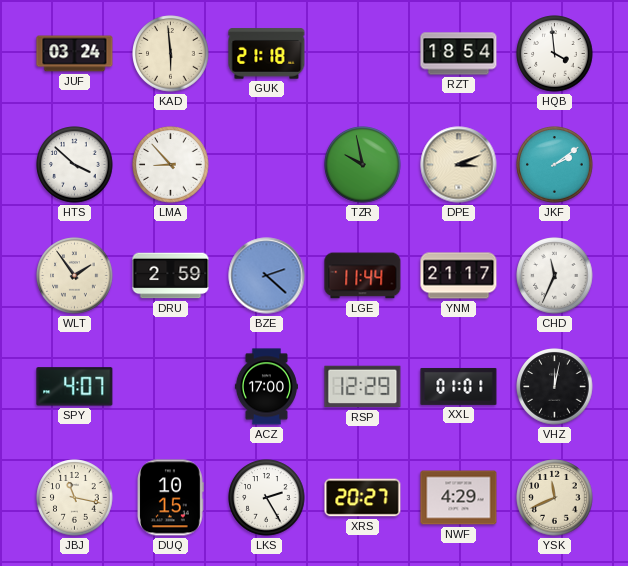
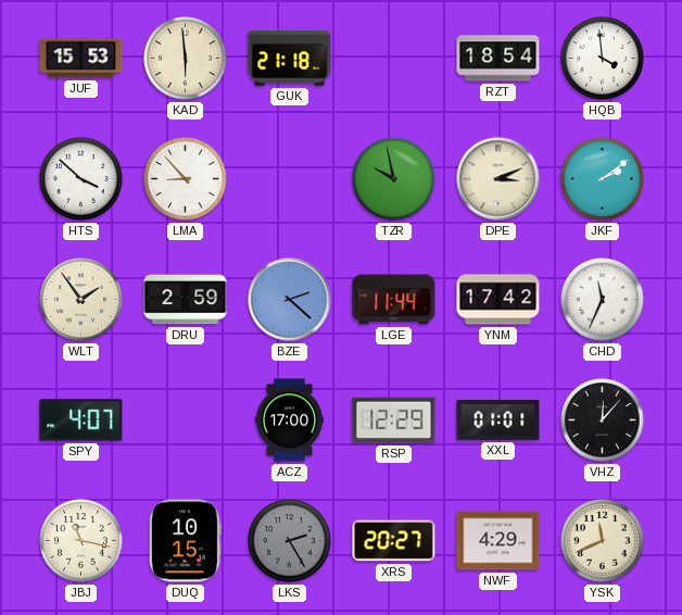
JUF: 03:24 -> 15:53
YNM: 21:17 -> 17:42
VHZ: 12:02 -> 12:07
LKS dial: white -> grey
